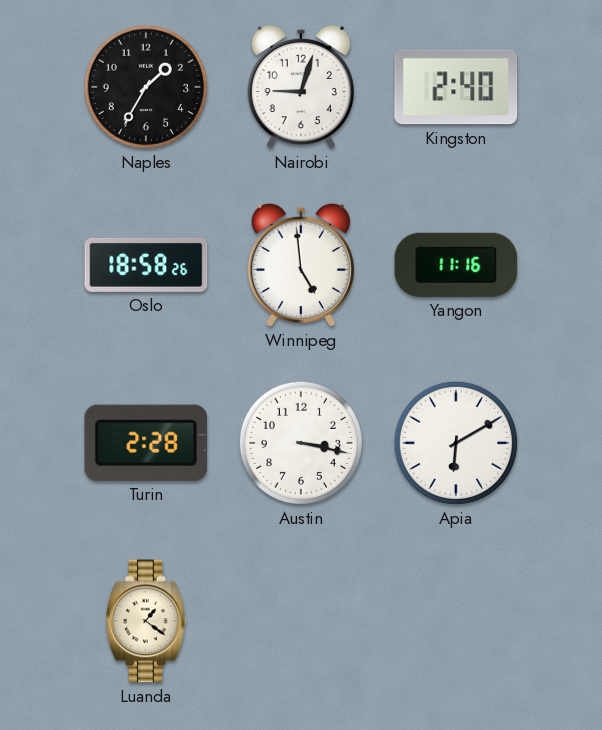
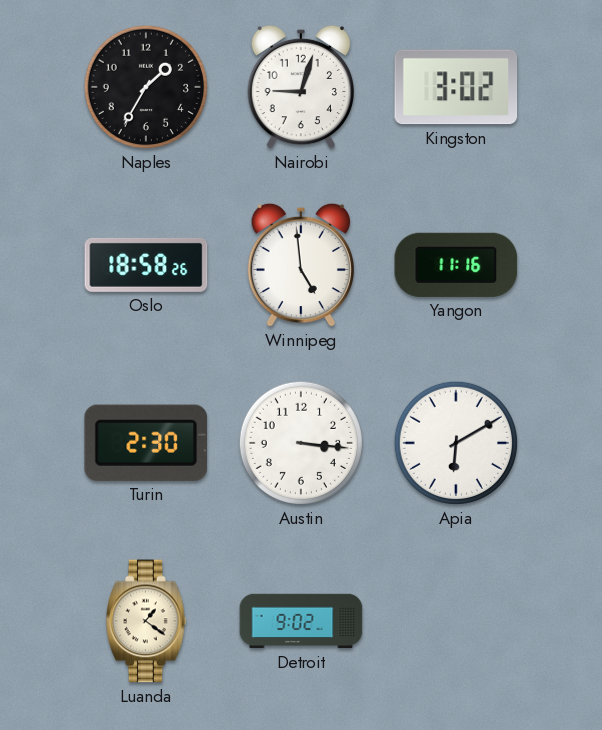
Kingston: 2:40 -> 3:02
Turin: 2:28 -> 2:30
Austin: 3:17 -> 3:16
Detroit: none -> 9:02
